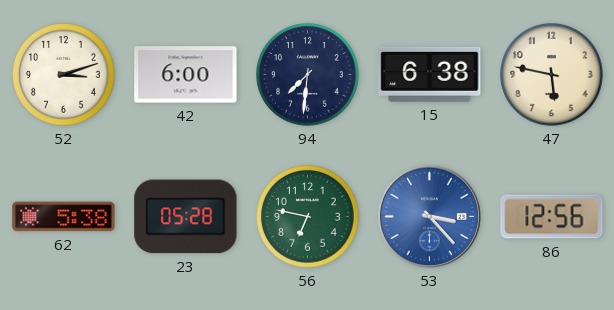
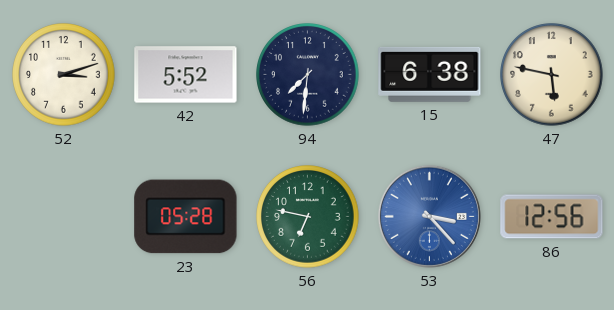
42: 6:00 -> 5:52
62: 5:38 -> none
